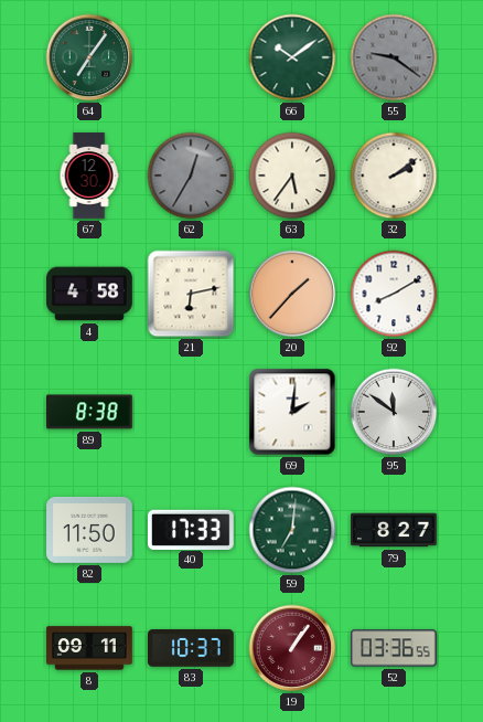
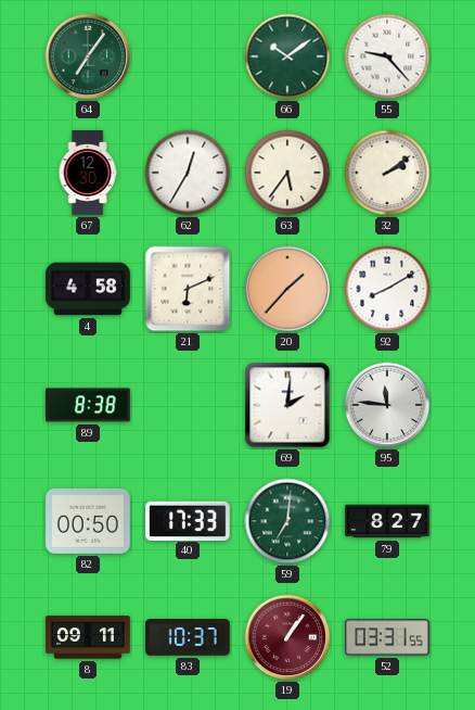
55: 9:21 -> 9:23
55 dial: grey -> white
62 dial: grey -> white
21: 6:13 -> 6:11
95: 11:51 -> 11:46
82: 11:50 -> 00:50
52: 03:36 -> 03:31
